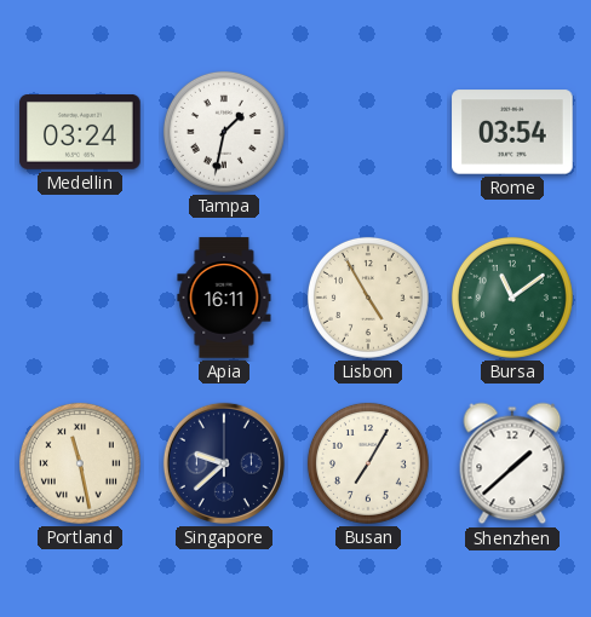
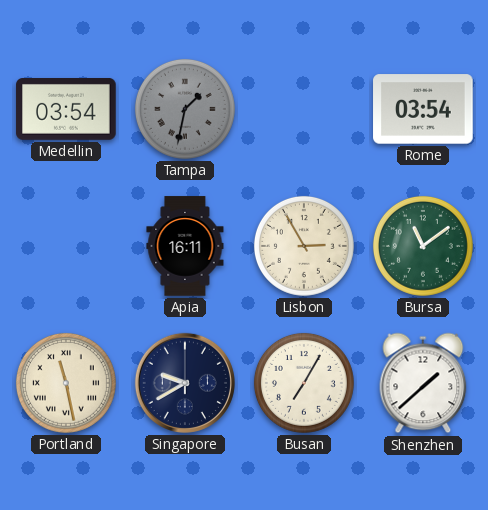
Medellin: 03:24 -> 03:54
Tampa dial: white -> grey
Lisbon: 4:55 -> 2:55
Singapore: 9:38 -> 9:40
